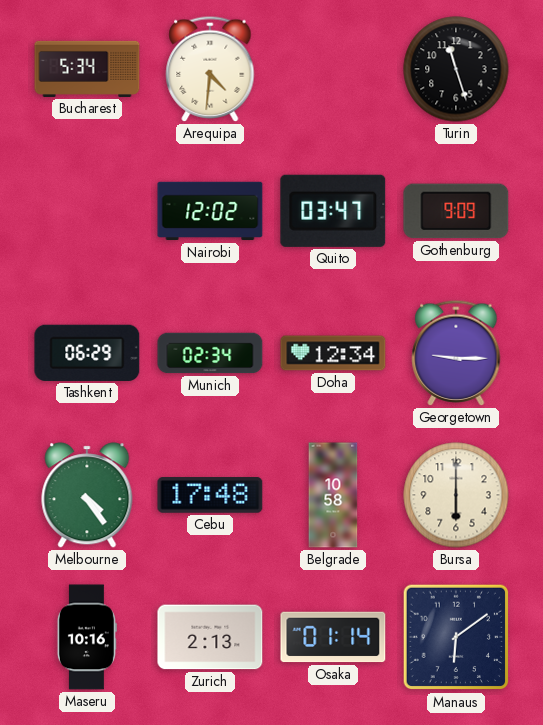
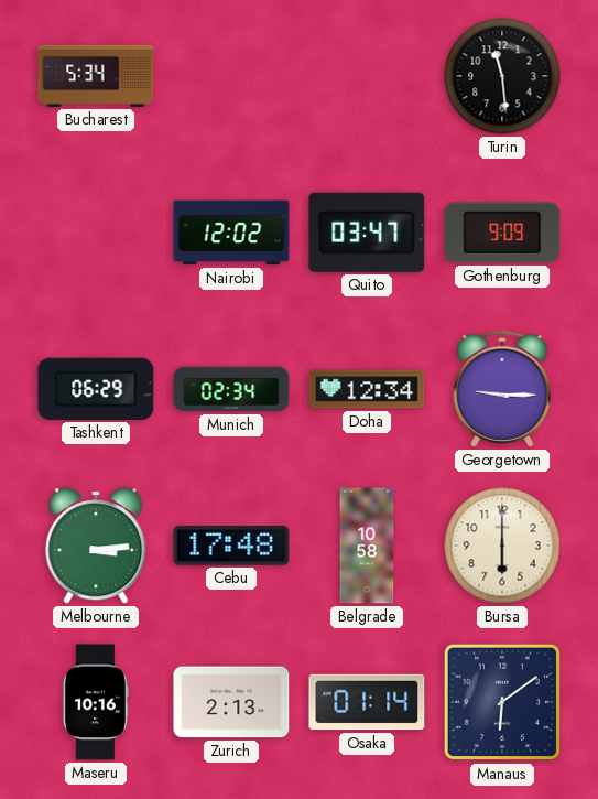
Arequipa: 4:31 -> none
Turin: 11:27 -> 11:29
Melbourne: 4:24 -> 3:14
